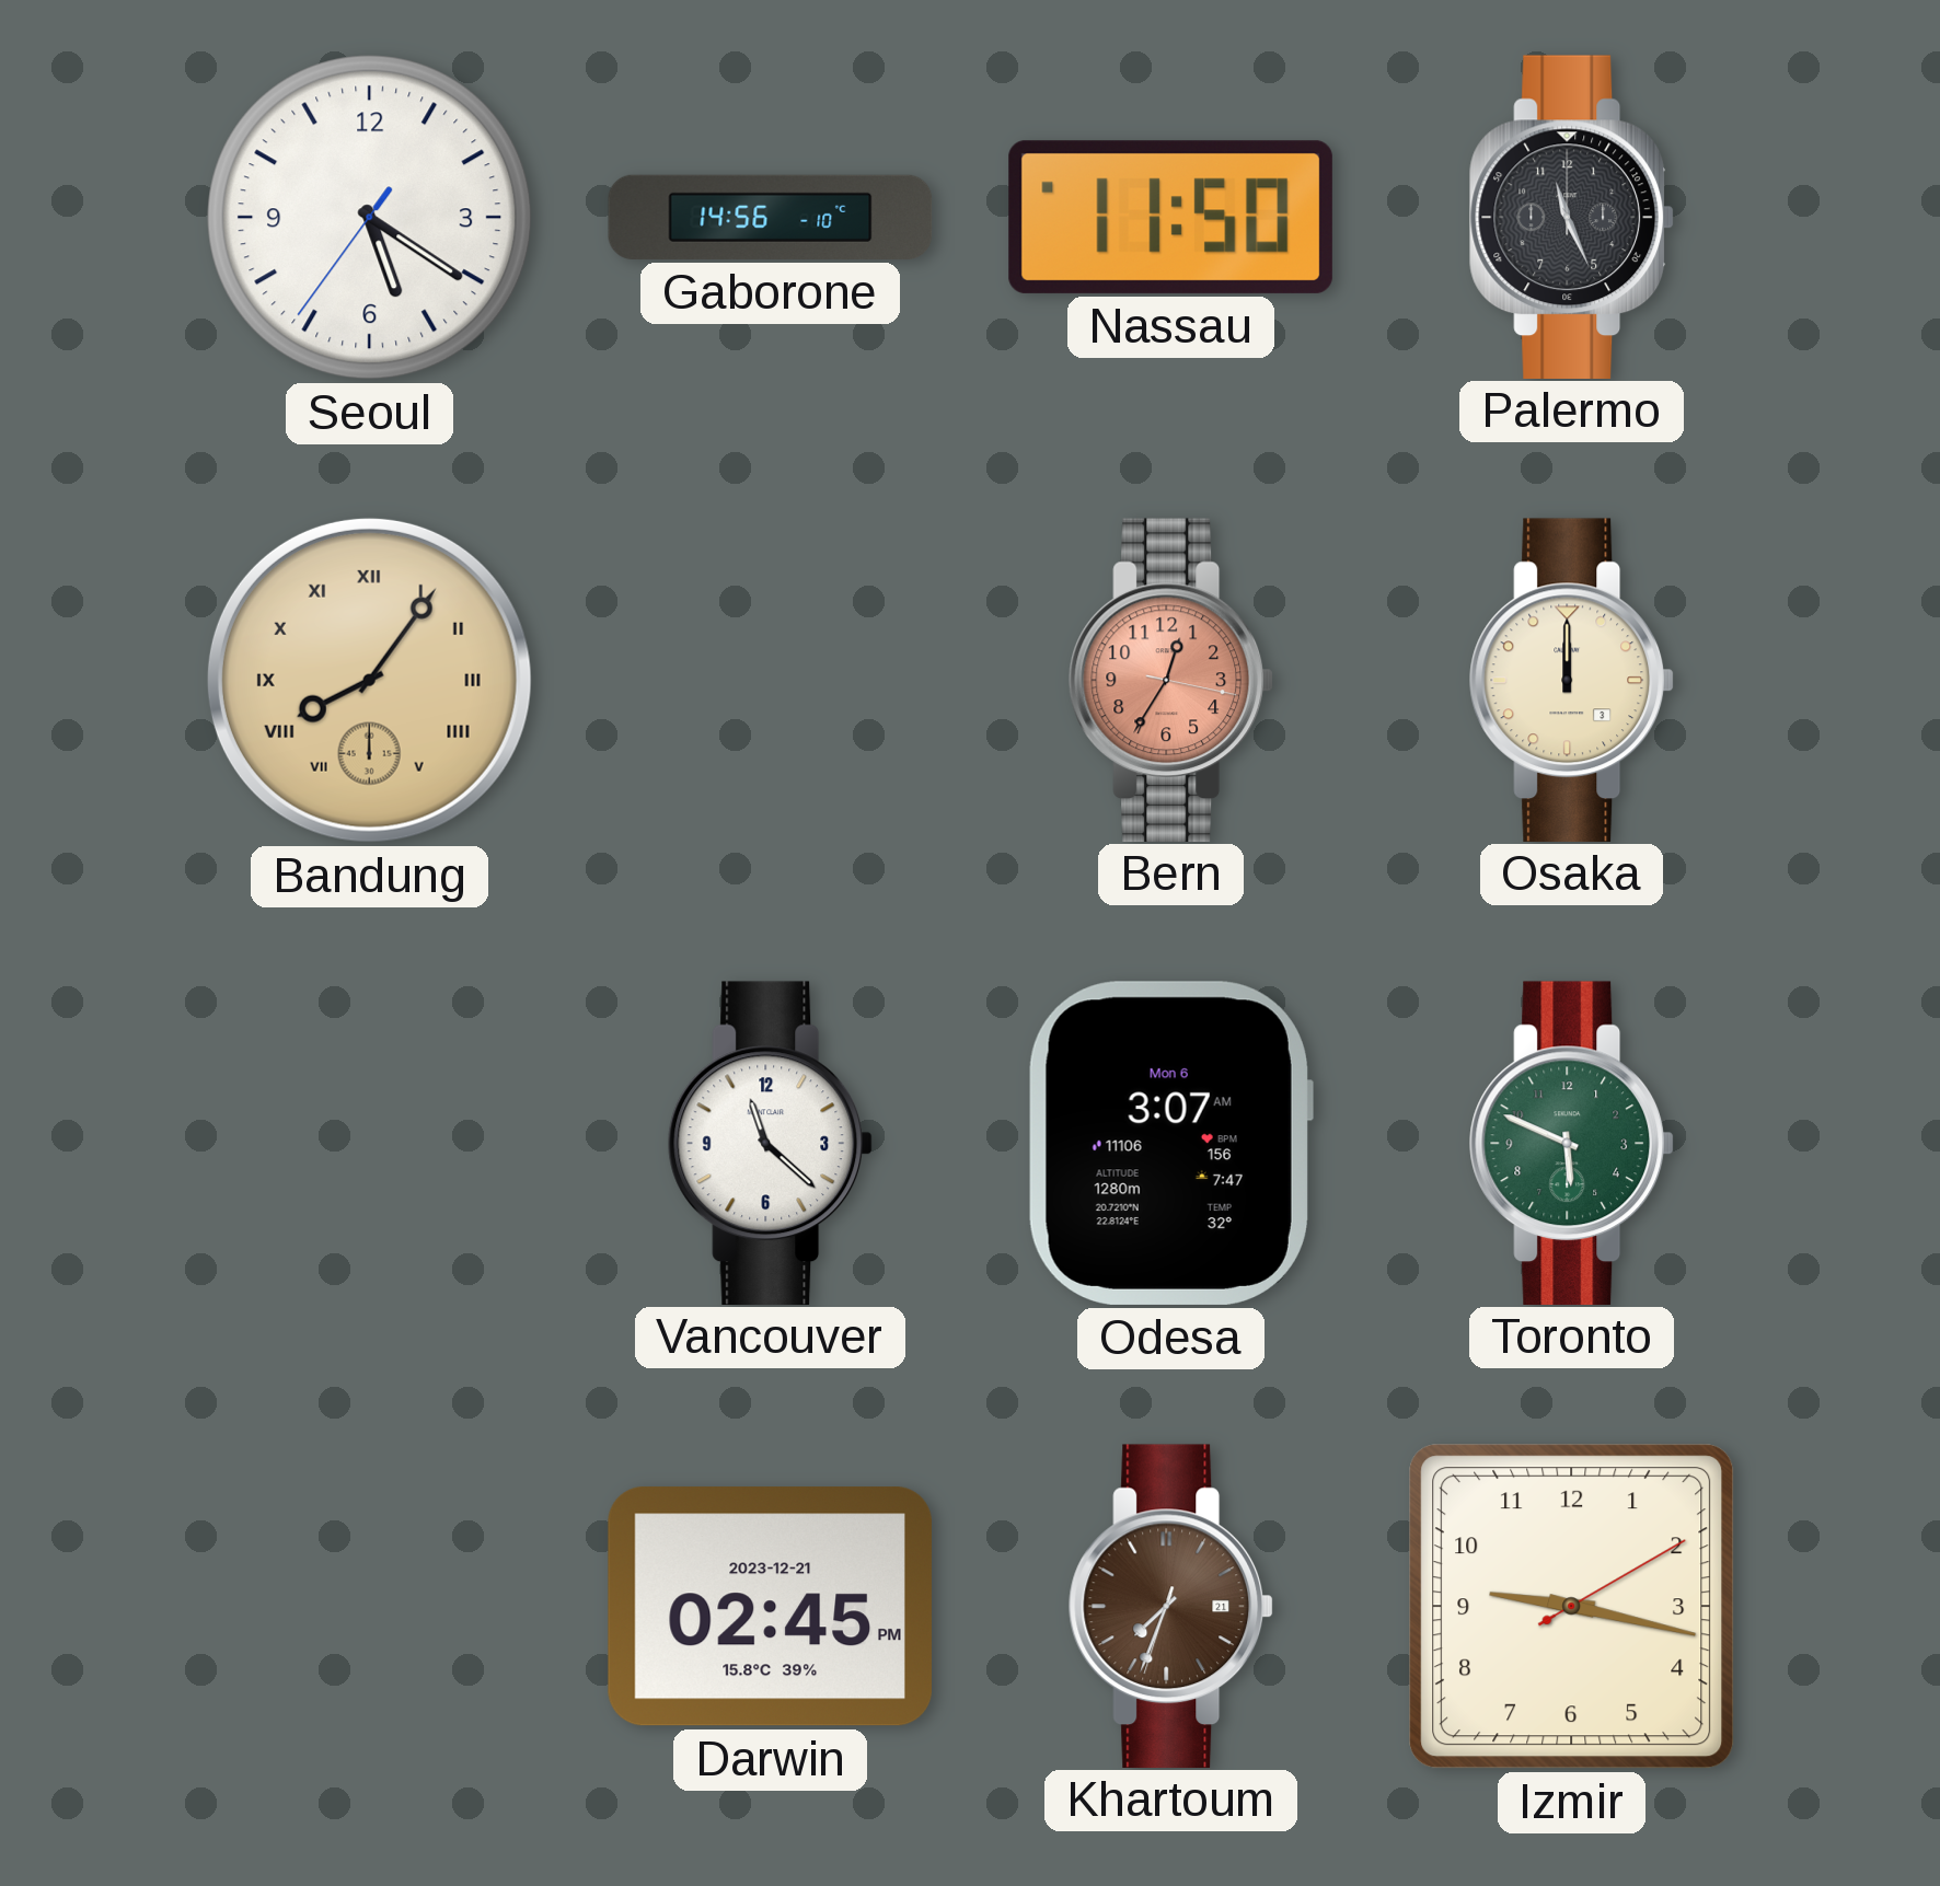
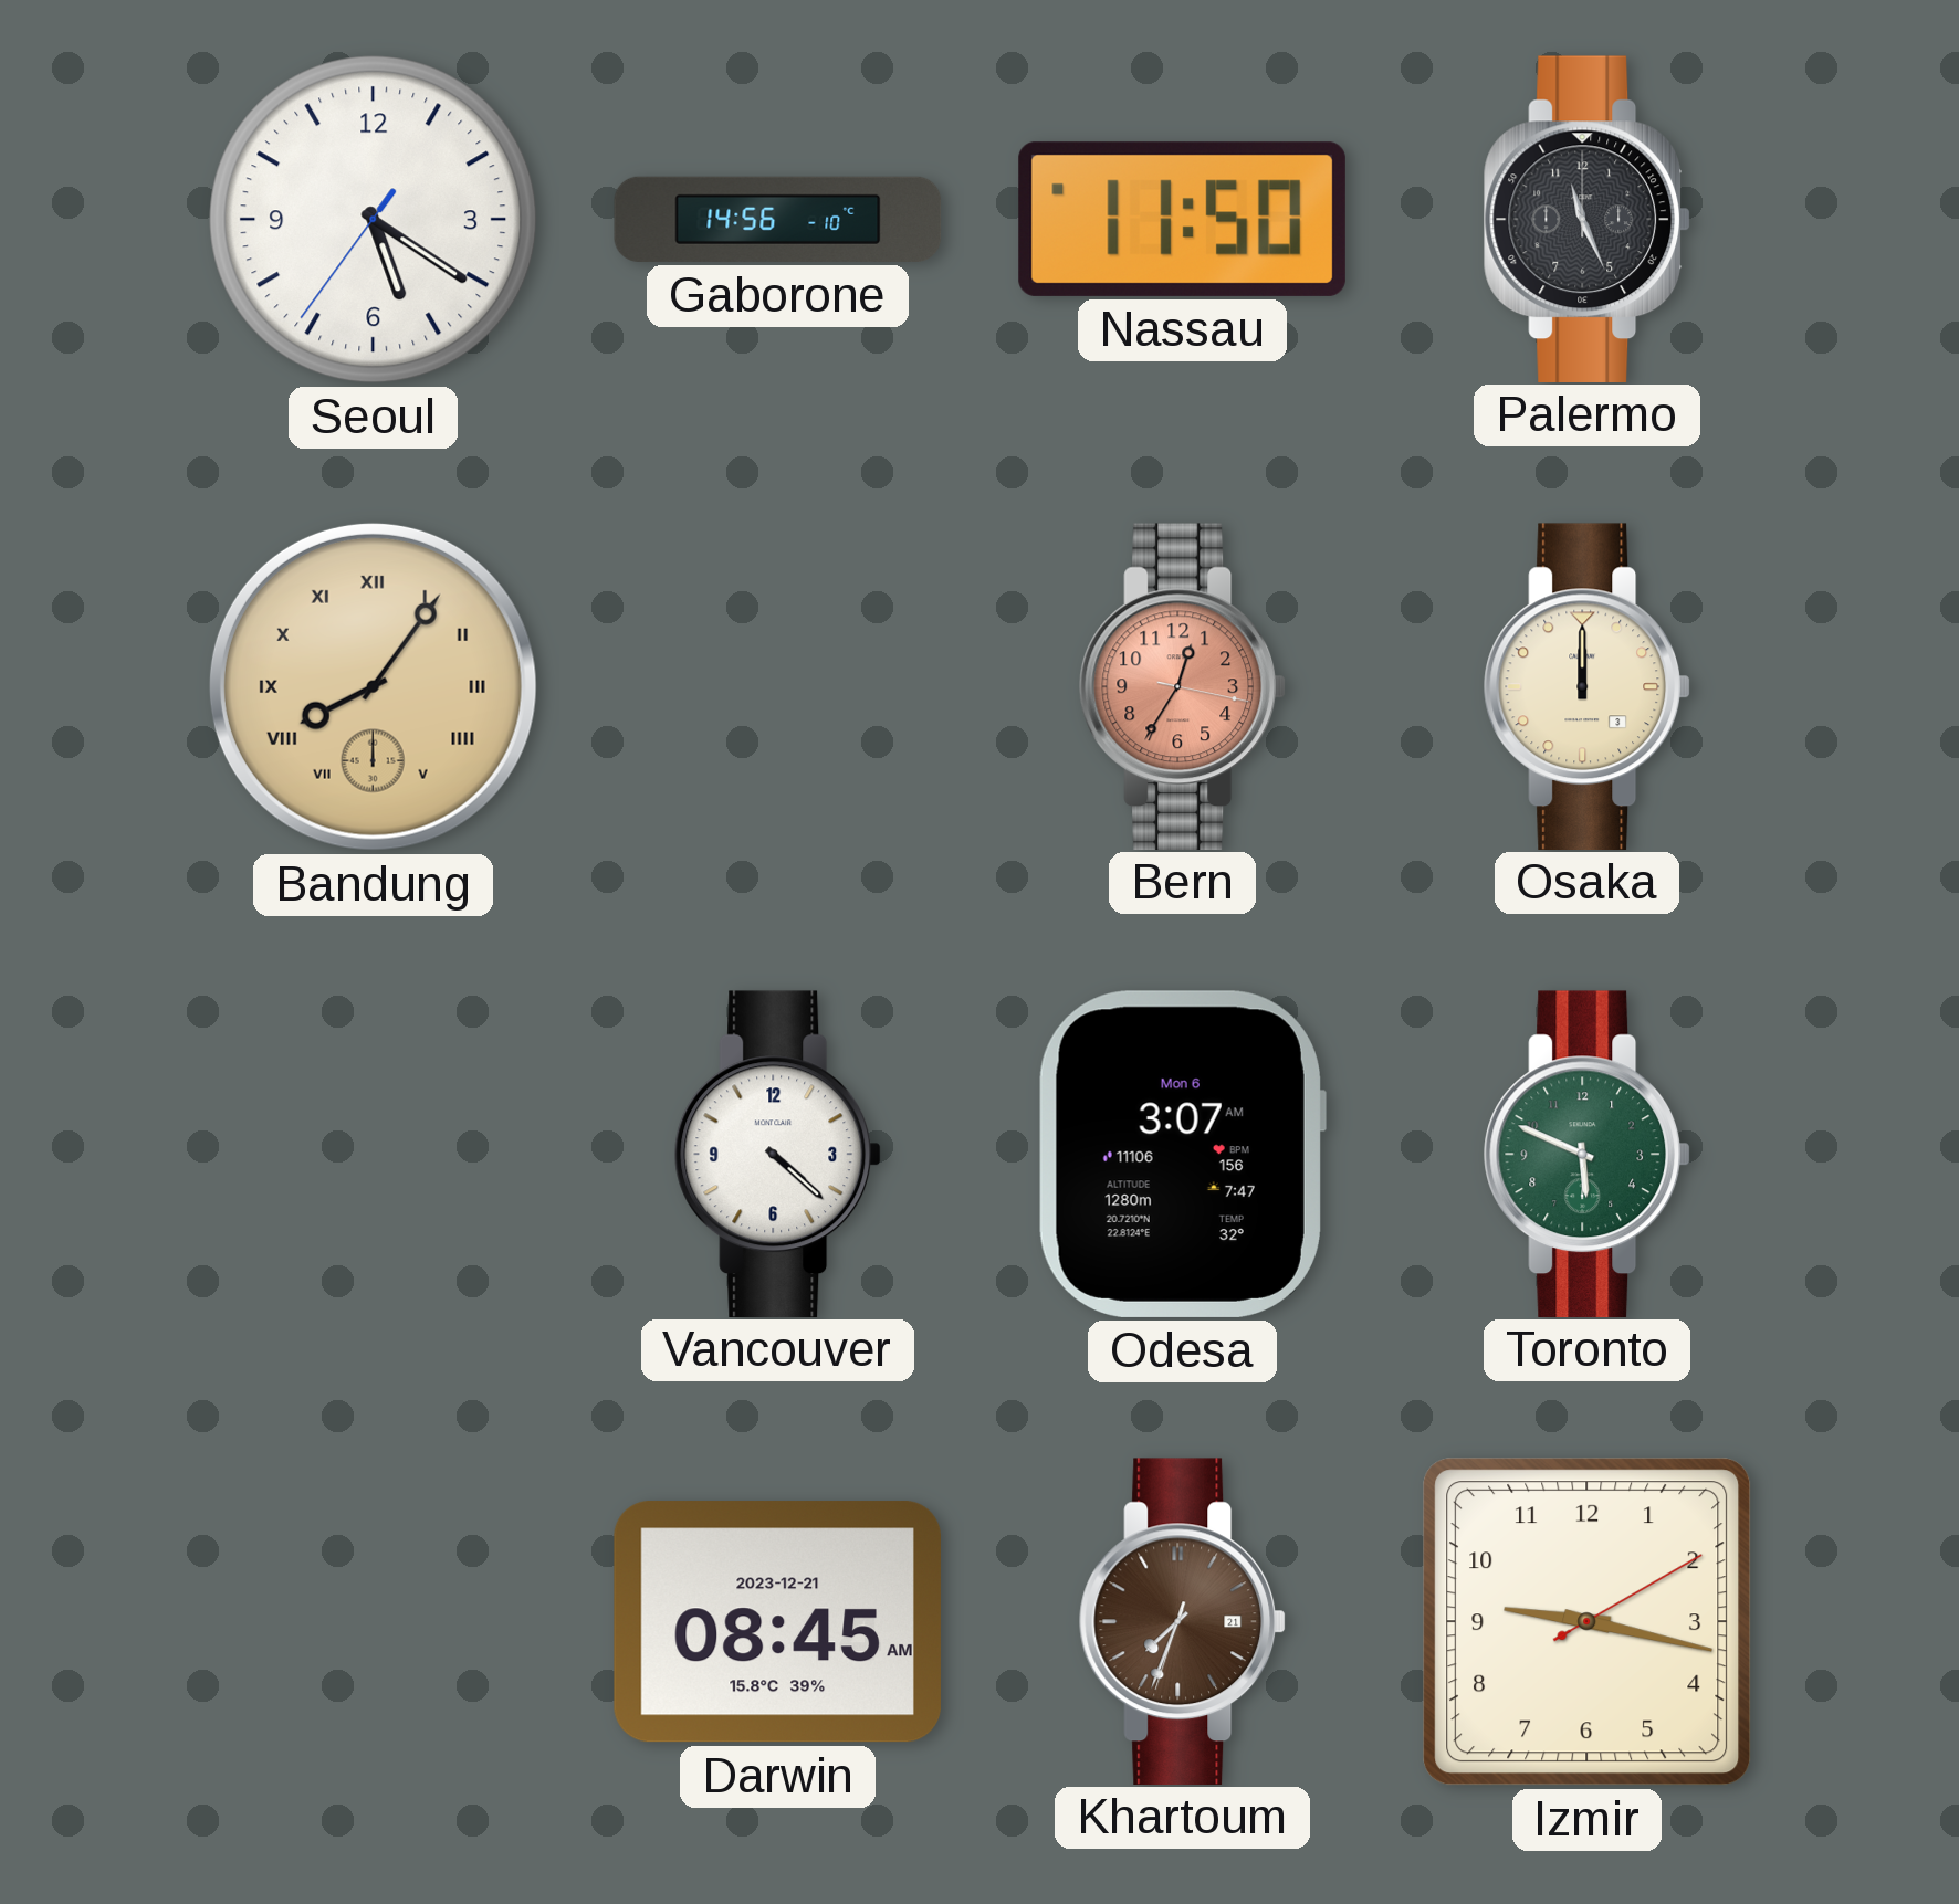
Vancouver: 11:22 -> 4:22
Darwin: 02:45 -> 08:45
